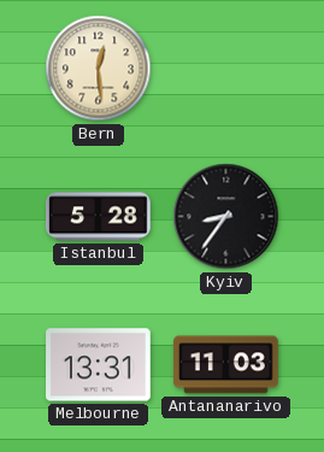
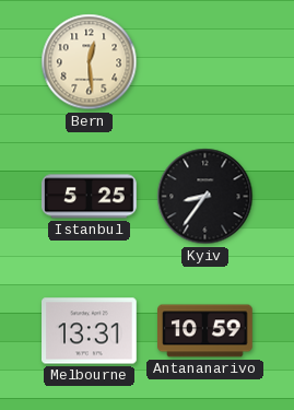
Istanbul: 5:28 -> 5:25
Antananarivo: 11:03 -> 10:59
